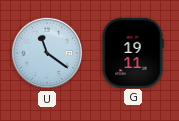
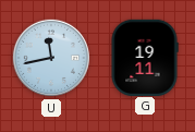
U: 11:21 -> 11:43
